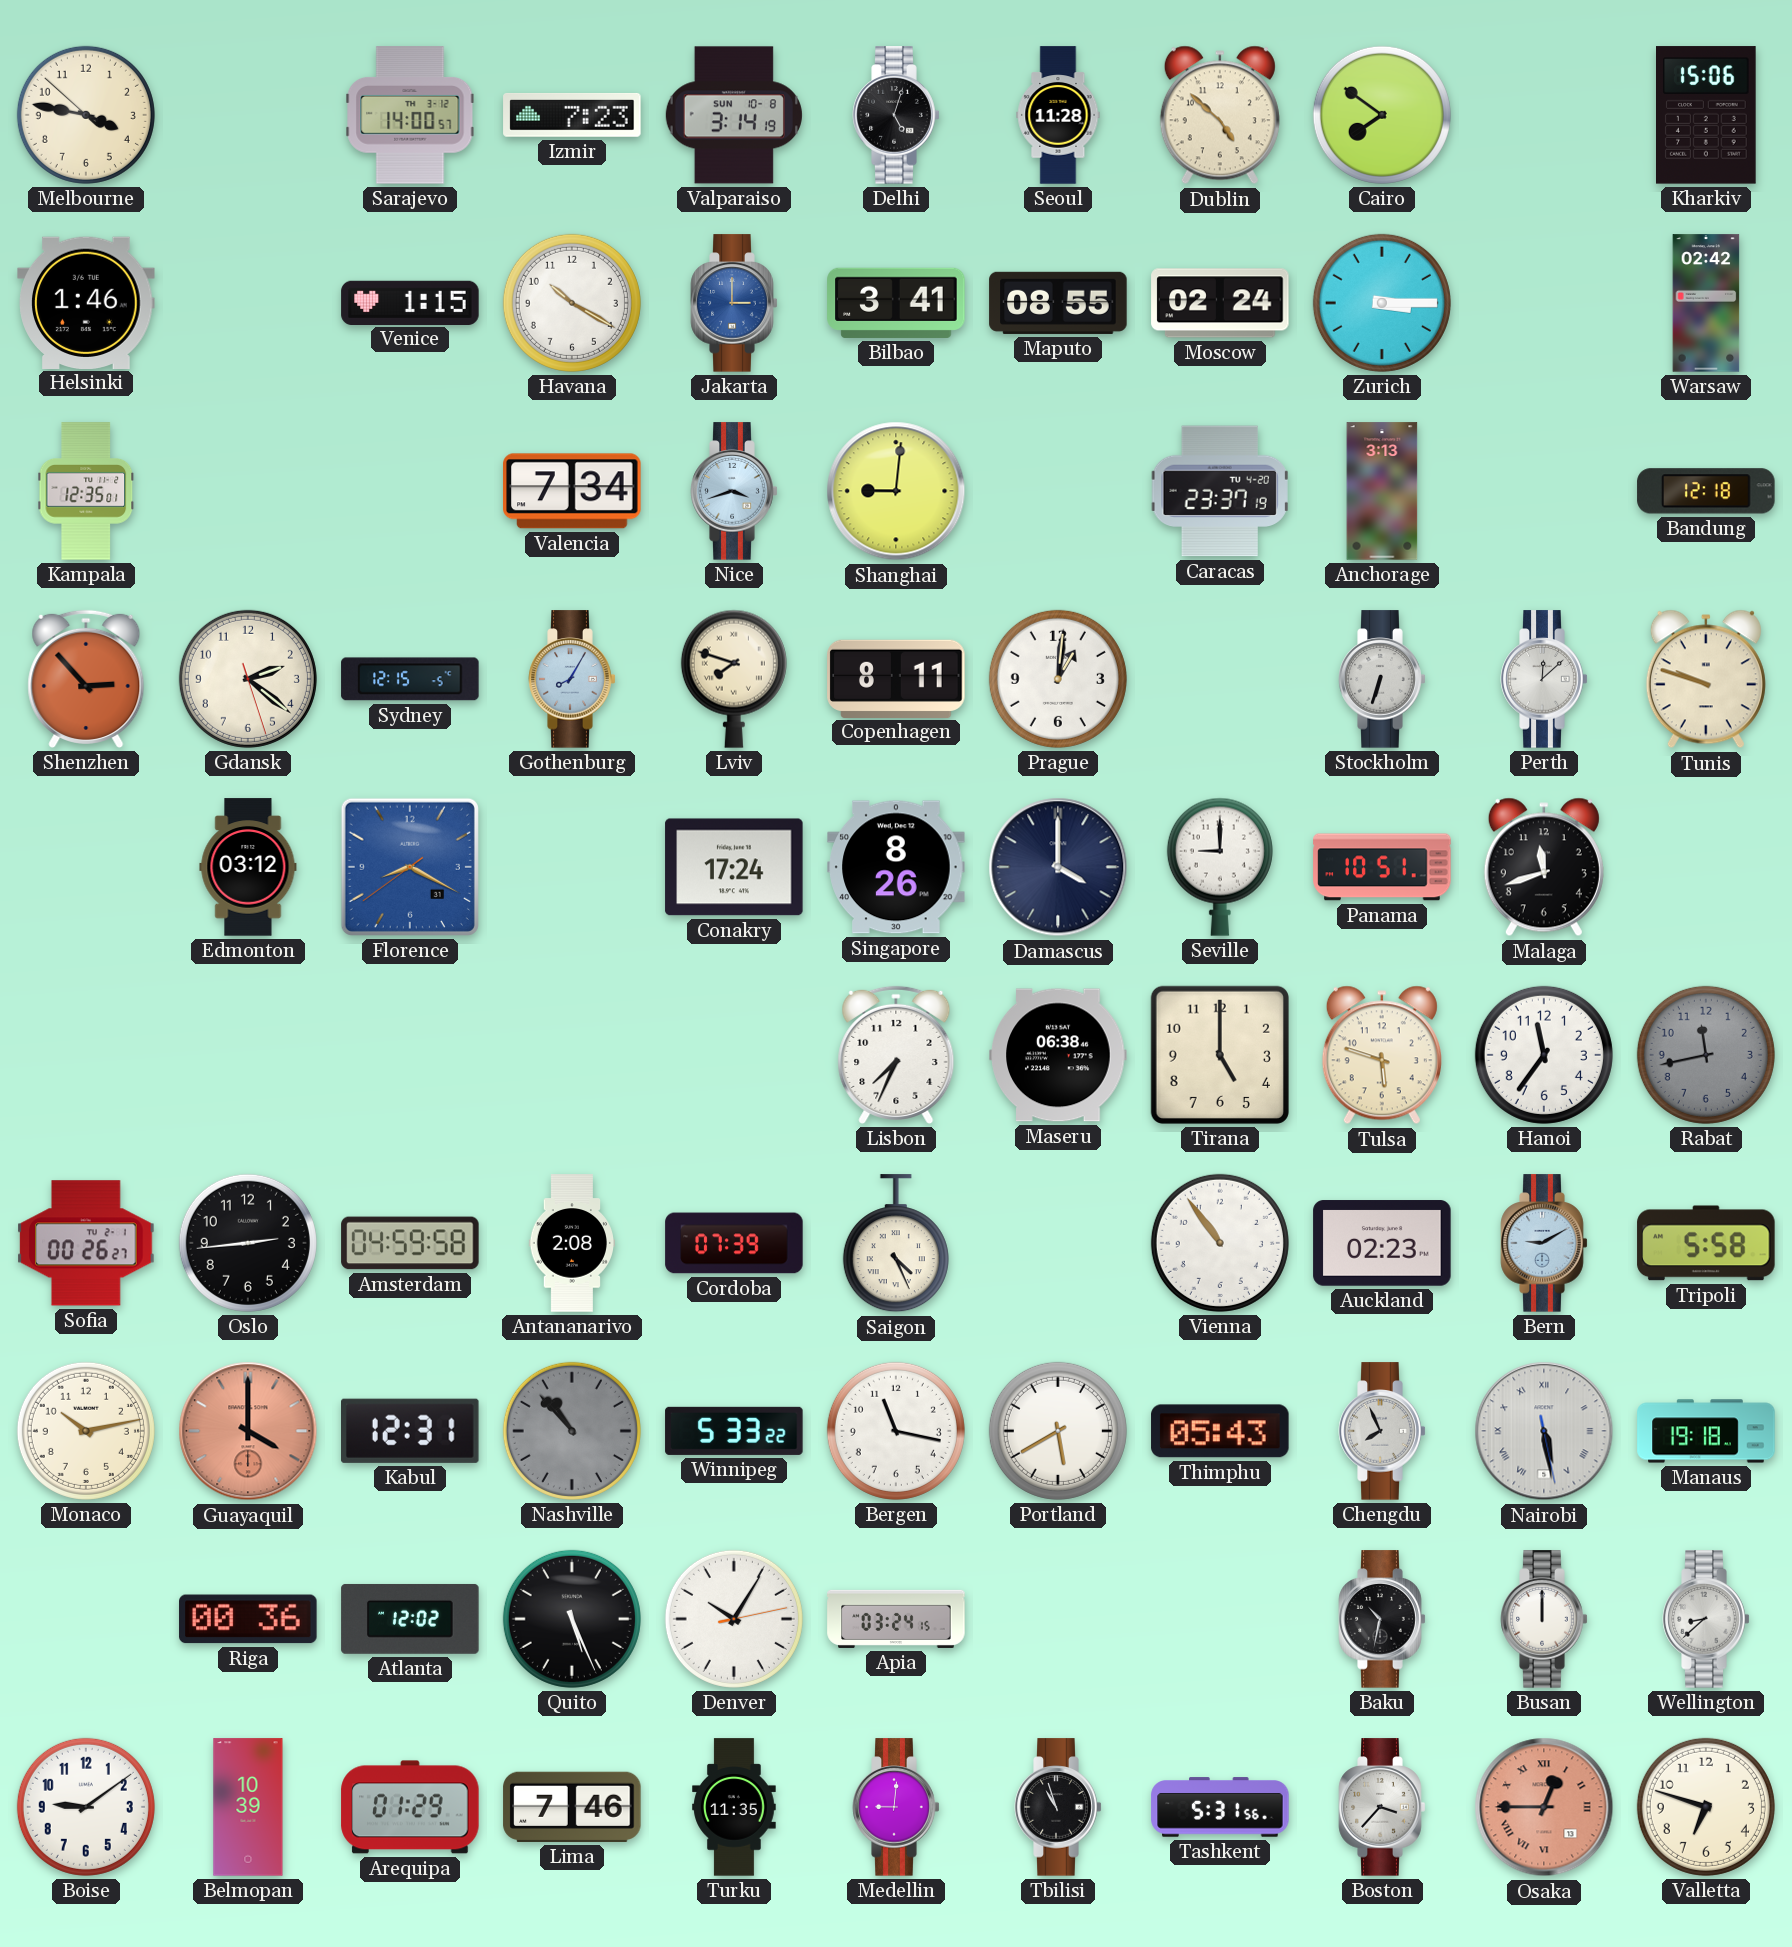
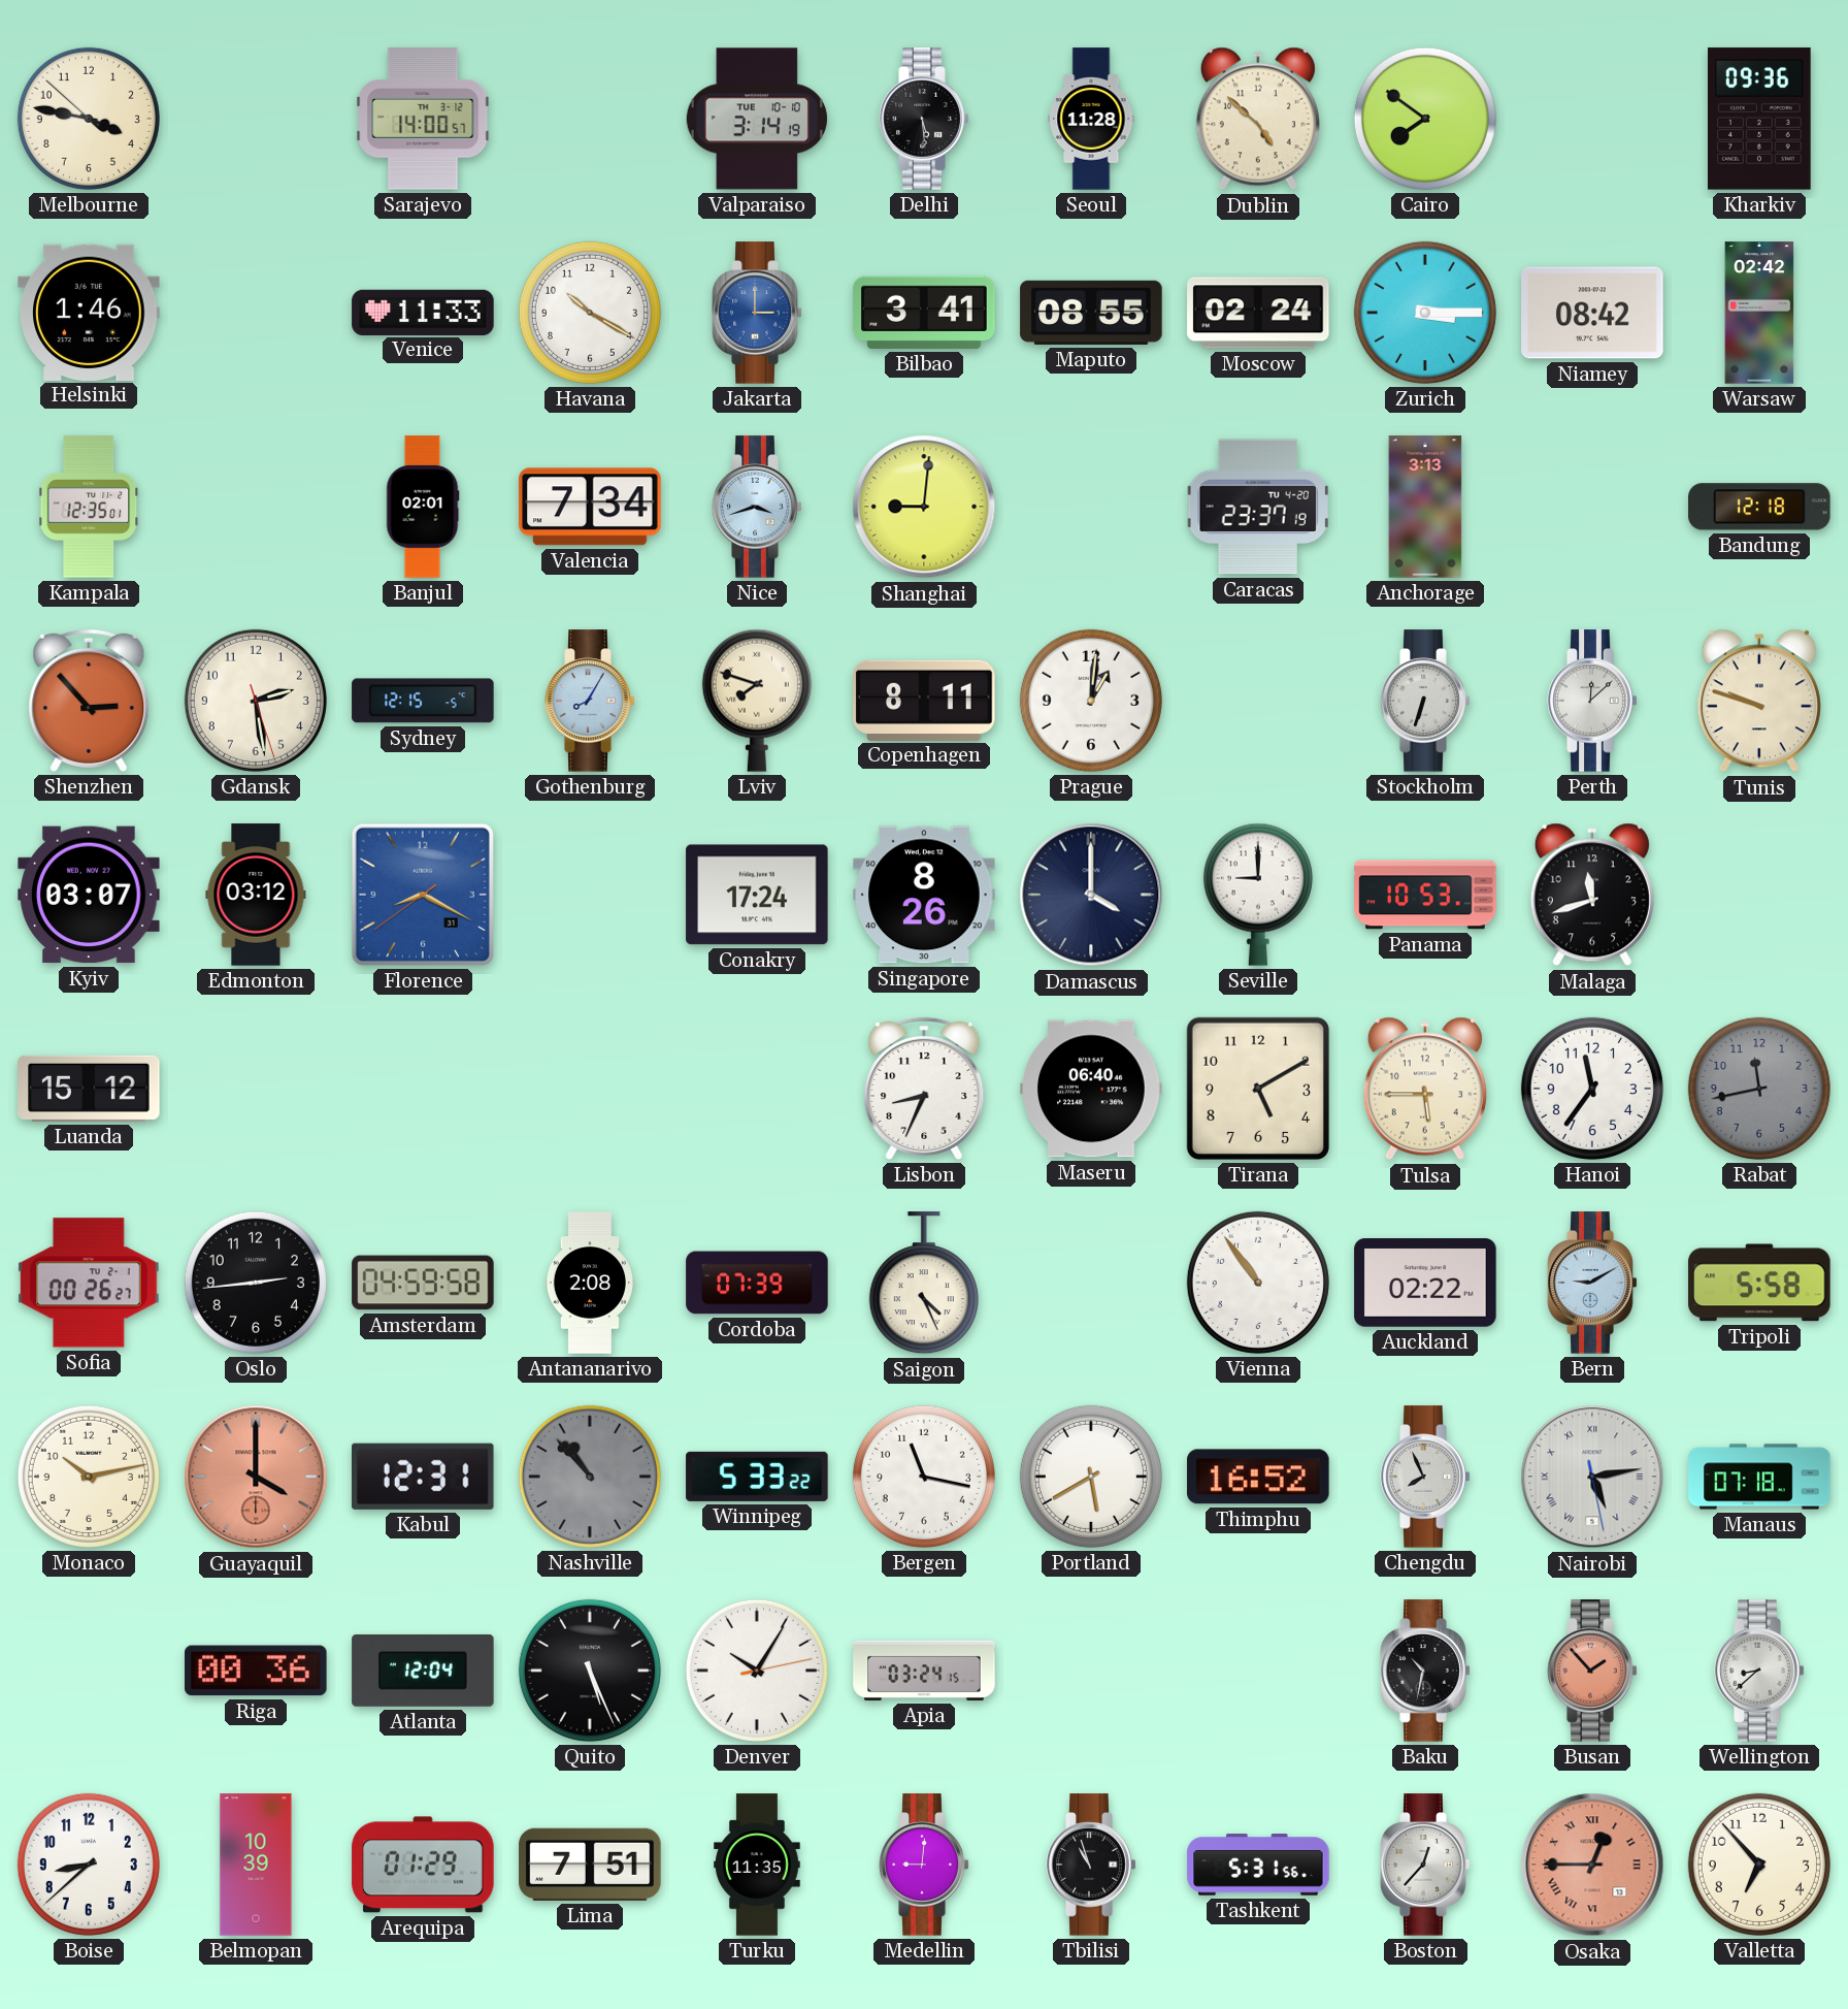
Izmir: 7:23 -> none
Valparaiso date: SUN 10-8 -> TUE 10-10
Delhi: 5:03 -> 5:29
Kharkiv: 15:06 -> 09:36
Venice: 1:15 -> 11:33
Niamey: none -> 08:42
Banjul: none -> 02:01
Gdansk: 2:21 -> 2:28
Kyiv: none -> 03:07
Panama: 10:51 -> 10:53
Luanda: none -> 15:12
Lisbon: 7:34 -> 8:34
Maseru: 06:38 -> 06:40
Tirana: 5:00 -> 5:10
Tulsa: 5:48 -> 5:45
Auckland: 02:23 -> 02:22
Thimphu: 05:43 -> 16:52
Nairobi: 5:28 -> 5:13
Manaus: 19:18 -> 07:18
Atlanta: 12:02 -> 12:04
Busan: 12:00 -> 1:53
Busan dial: white -> salmon
Boise: 9:09 -> 8:38
Lima: 7:46 -> 7:51
Boston: 3:37 -> 12:37
Valletta: 6:48 -> 6:53
